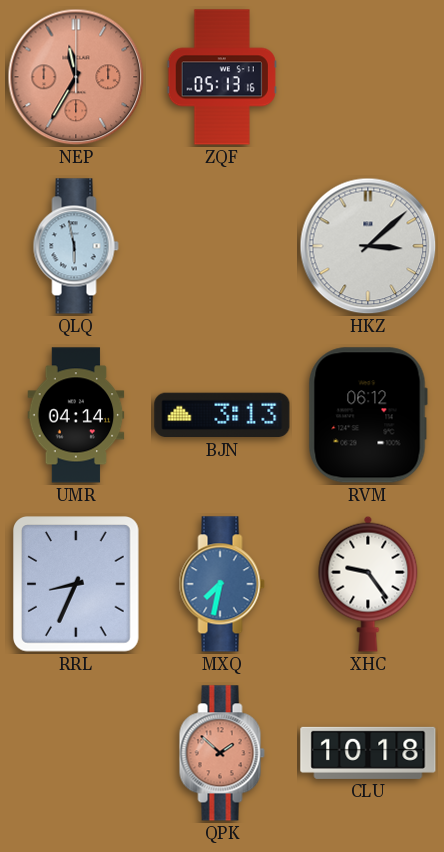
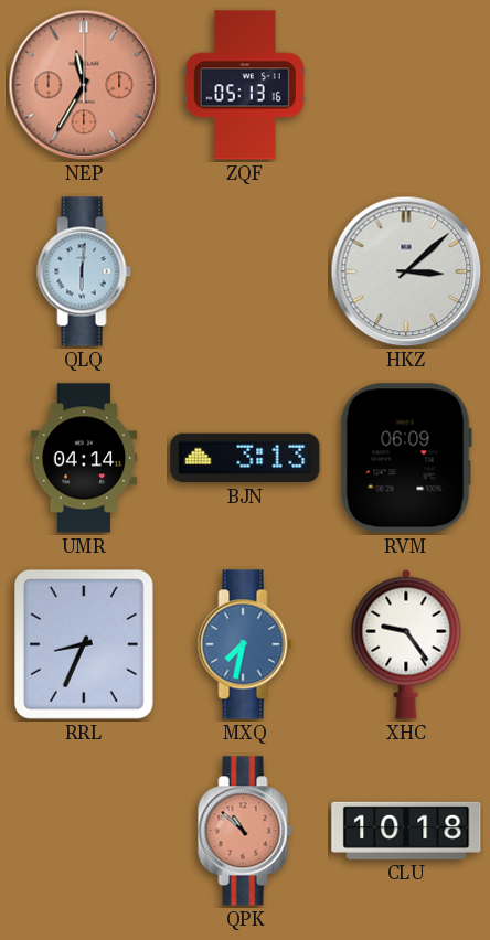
QLQ: 5:58 -> 6:01
RVM: 06:12 -> 06:09
QPK: 1:52 -> 10:52
